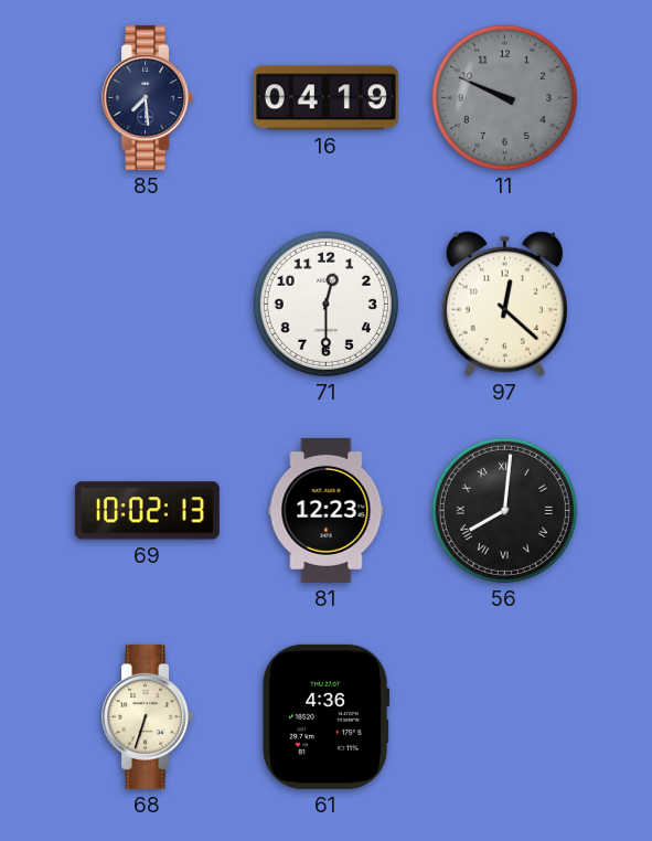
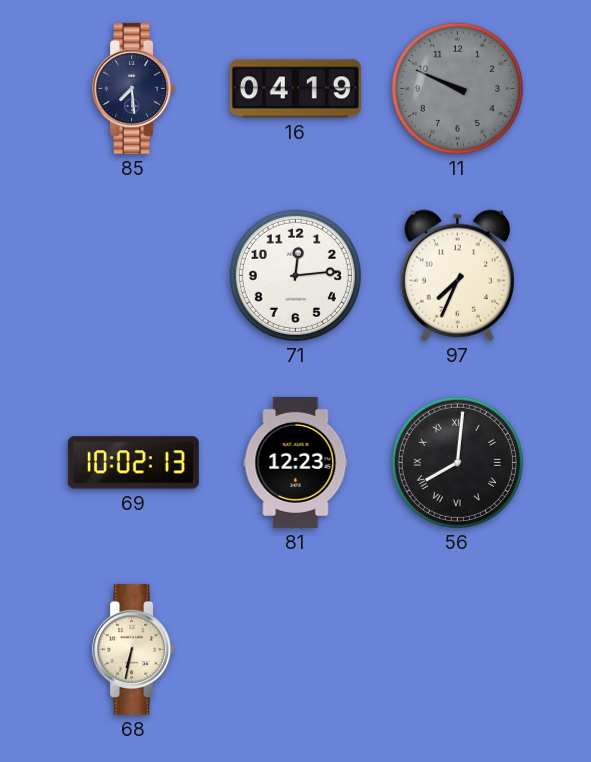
71: 12:30 -> 12:14
97: 12:22 -> 7:34
68: 6:33 -> 6:32
61: 4:36 -> none
